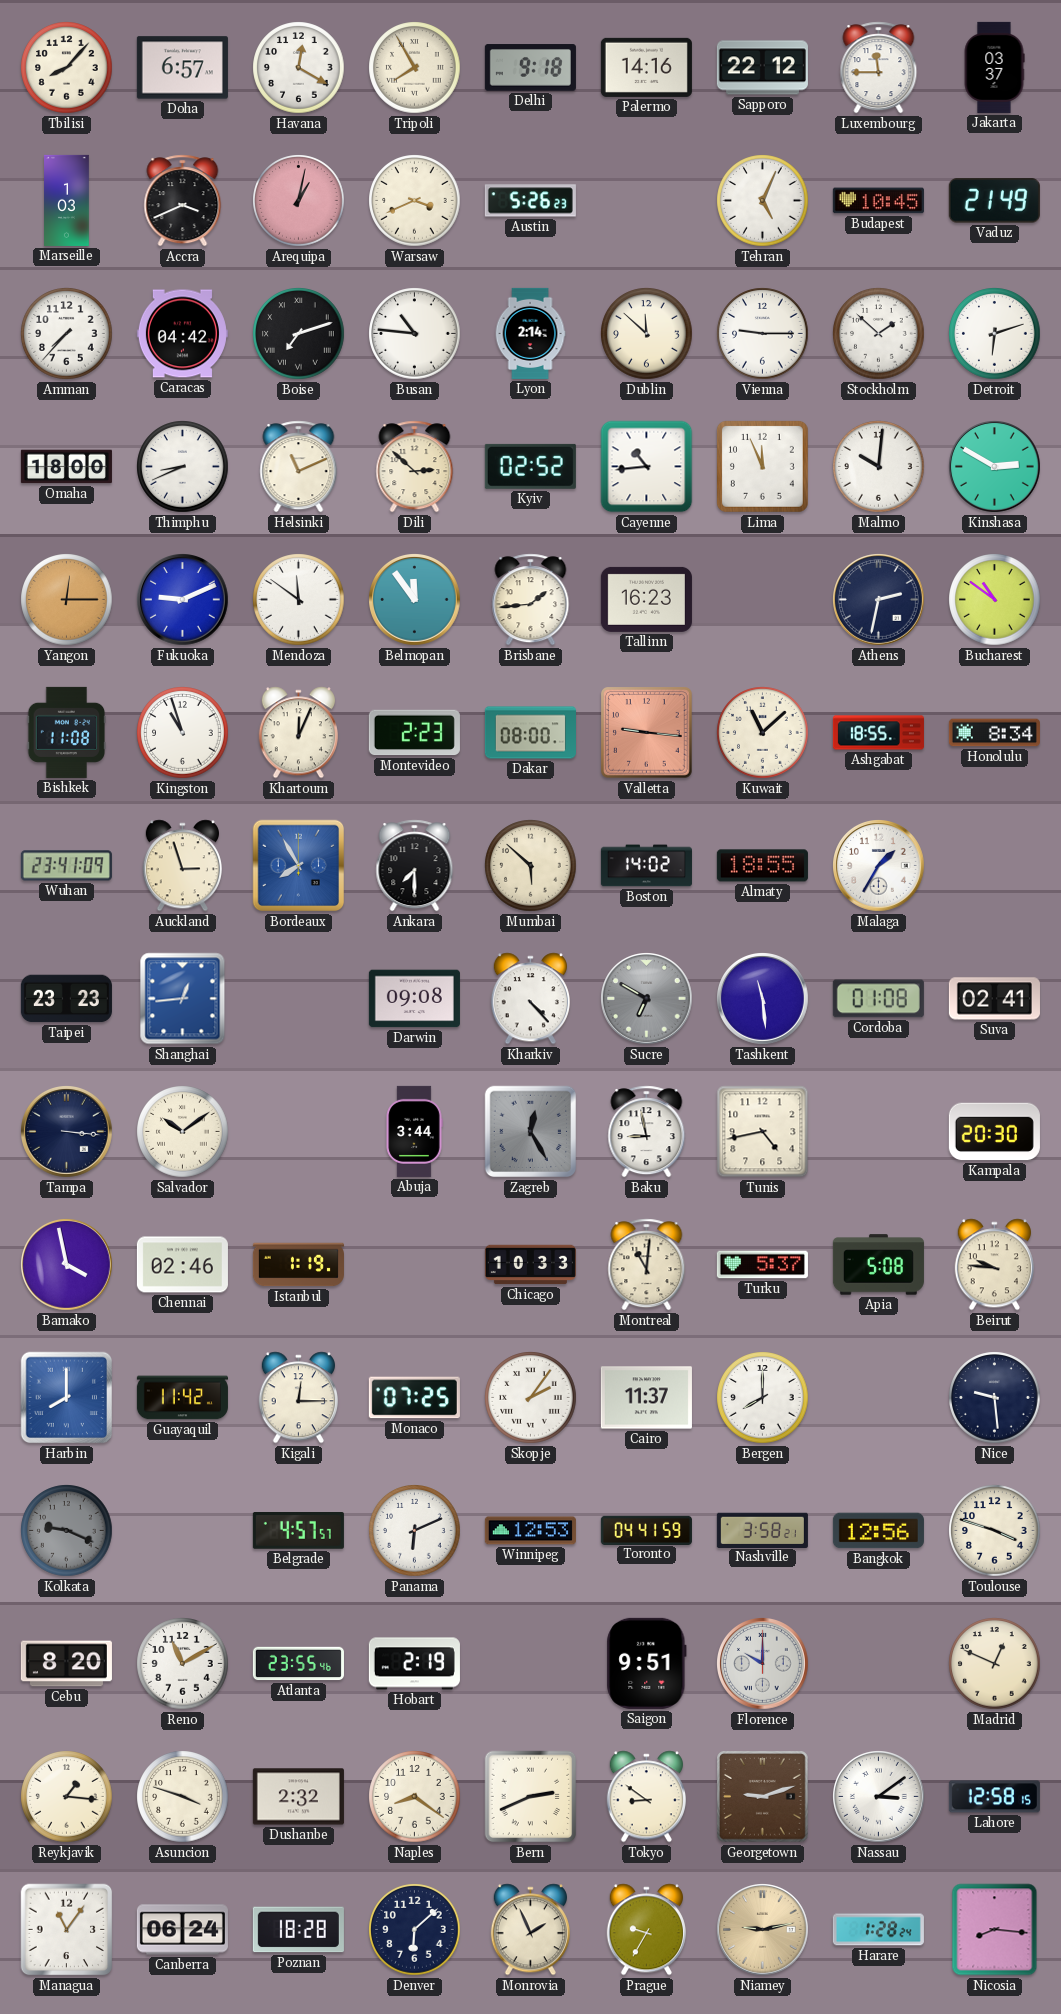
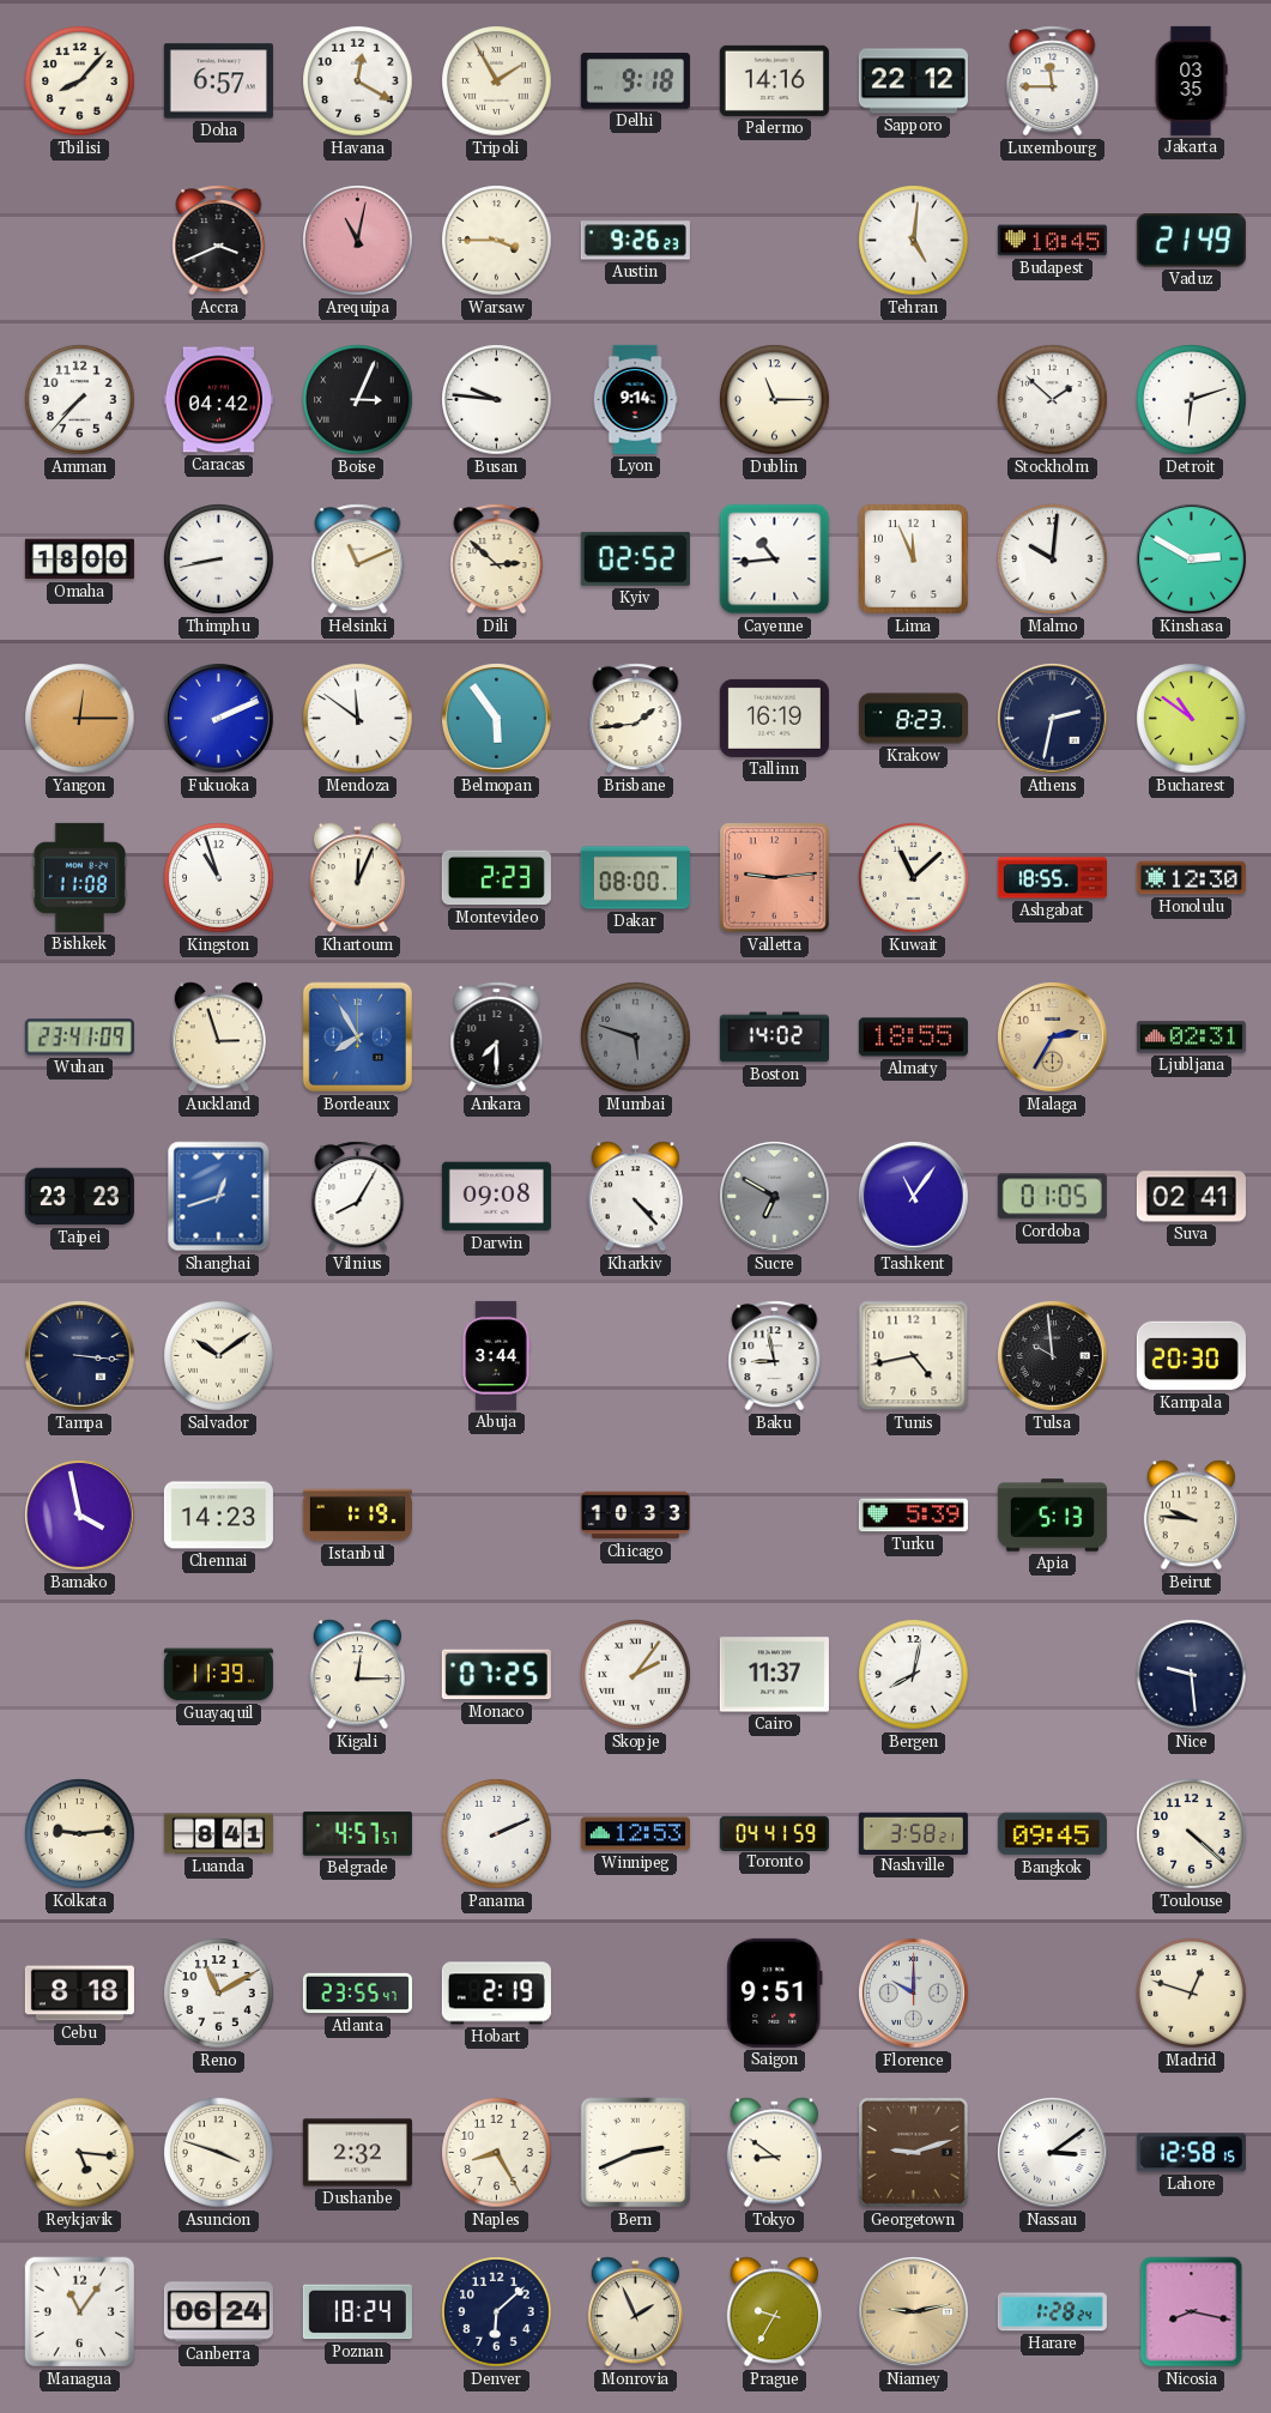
Tripoli: 7:55 -> 1:55
Jakarta: 03:37 -> 03:35
Marseille: 1:03 -> none
Arequipa: 1:02 -> 11:02
Warsaw: 3:41 -> 3:45
Austin: 5:26 -> 9:26
Tehran: 5:04 -> 5:01
Boise: 7:12 -> 3:04
Busan: 10:46 -> 9:46
Lyon: 2:14 -> 9:14
Dublin: 11:52 -> 11:15
Vienna: 9:15 -> none
Thimphu: 8:41 -> 8:43
Fukuoka: 9:11 -> 2:11
Belmopan: 11:54 -> 5:54
Tallinn: 16:23 -> 16:19
Krakow: none -> 8:23
Valletta: 9:16 -> 9:14
Honolulu: 8:34 -> 12:30
Mumbai: 5:52 -> 5:48
Mumbai dial: cream -> grey
Malaga: 1:35 -> 2:35
Malaga dial: white -> champagne
Ljubljana: none -> 02:31
Shanghai: 12:44 -> 12:42
Vilnius: none -> 8:05
Tashkent: 11:29 -> 11:06
Cordoba: 01:08 -> 01:05
Zagreb: 12:25 -> none
Tulsa: none -> 9:59
Chennai: 02:46 -> 14:23
Montreal: 11:01 -> none
Turku: 5:37 -> 5:39
Apia: 5:08 -> 5:13
Harbin: 8:00 -> none
Guayaquil: 11:42 -> 11:39
Bergen: 8:00 -> 8:02
Kolkata: 9:19 -> 9:14
Kolkata dial: grey -> cream
Luanda: none -> 8:41
Panama: 6:11 -> 2:11
Bangkok: 12:56 -> 09:45
Toulouse: 3:48 -> 4:22
Cebu: 8:20 -> 8:18
Atlanta: 23:55:46 -> 23:55:47
Madrid: 12:49 -> 12:48
Reykjavik: 1:16 -> 5:16
Naples: 8:21 -> 8:25
Poznan: 18:28 -> 18:24
Nicosia: 8:16 -> 8:17
